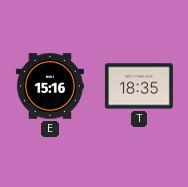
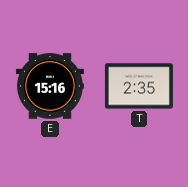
T: 18:35 -> 2:35
